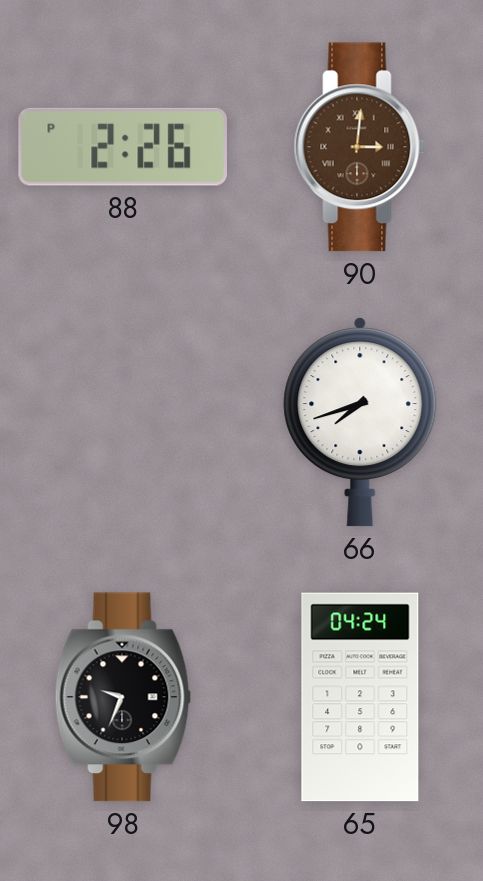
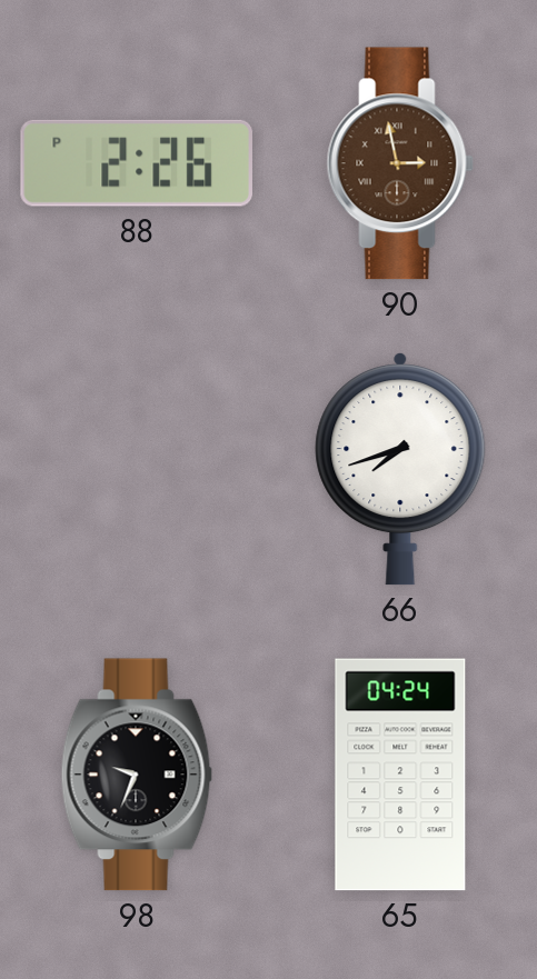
90: 3:01 -> 2:58
